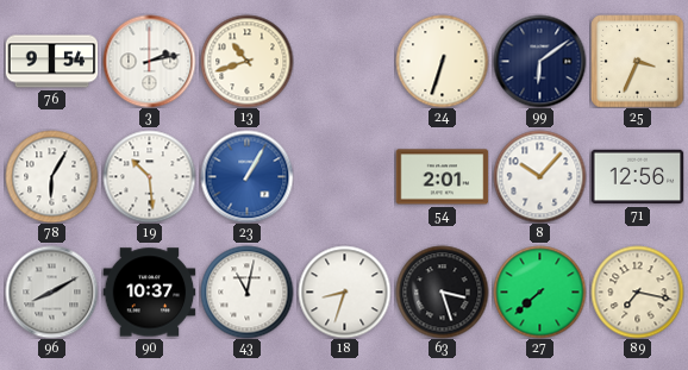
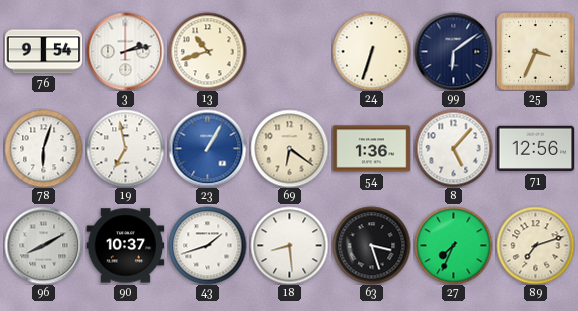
78: 6:05 -> 6:03
19: 10:29 -> 6:58
69: none -> 6:21
54: 2:01 -> 1:36
8: 10:07 -> 5:07
43: 11:02 -> 1:42
18: 8:33 -> 8:29
27: 7:38 -> 7:34
89: 7:17 -> 7:12
